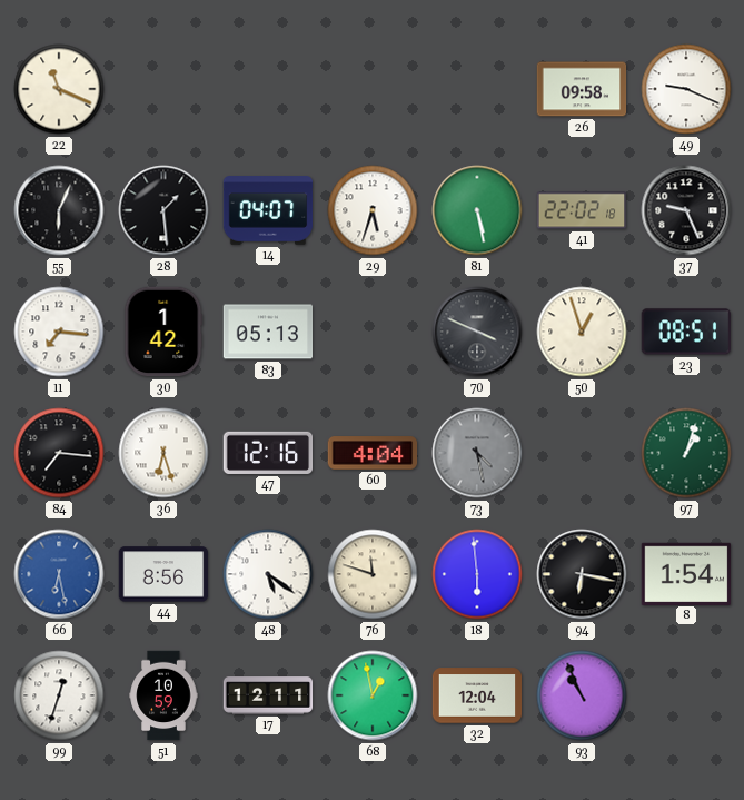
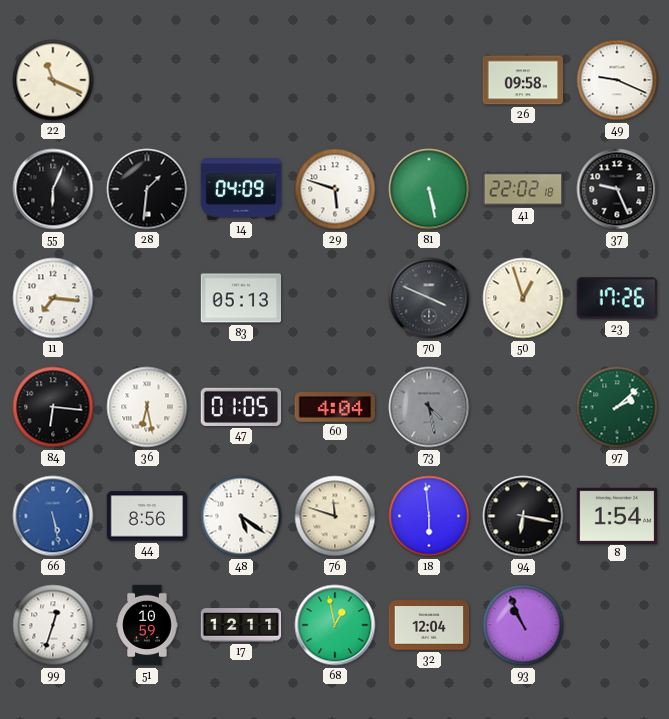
28: 1:29 -> 1:31
14: 04:07 -> 04:09
29: 5:33 -> 5:48
30: 1:42 -> none
23: 08:51 -> 17:26
84: 7:16 -> 6:16
36: 6:27 -> 6:28
47: 12:16 -> 01:05
97: 1:03 -> 2:08
66: 6:28 -> 5:28
